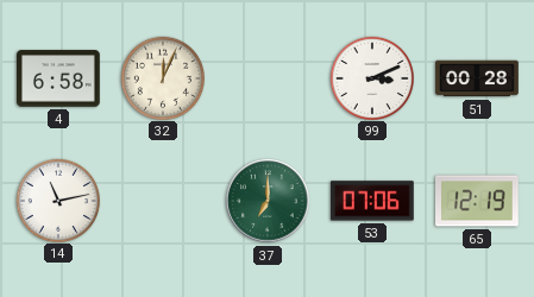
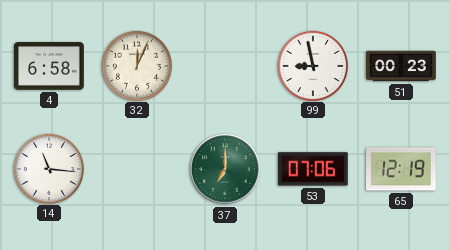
99: 3:11 -> 8:58
51: 00:28 -> 00:23
14: 11:13 -> 11:16
